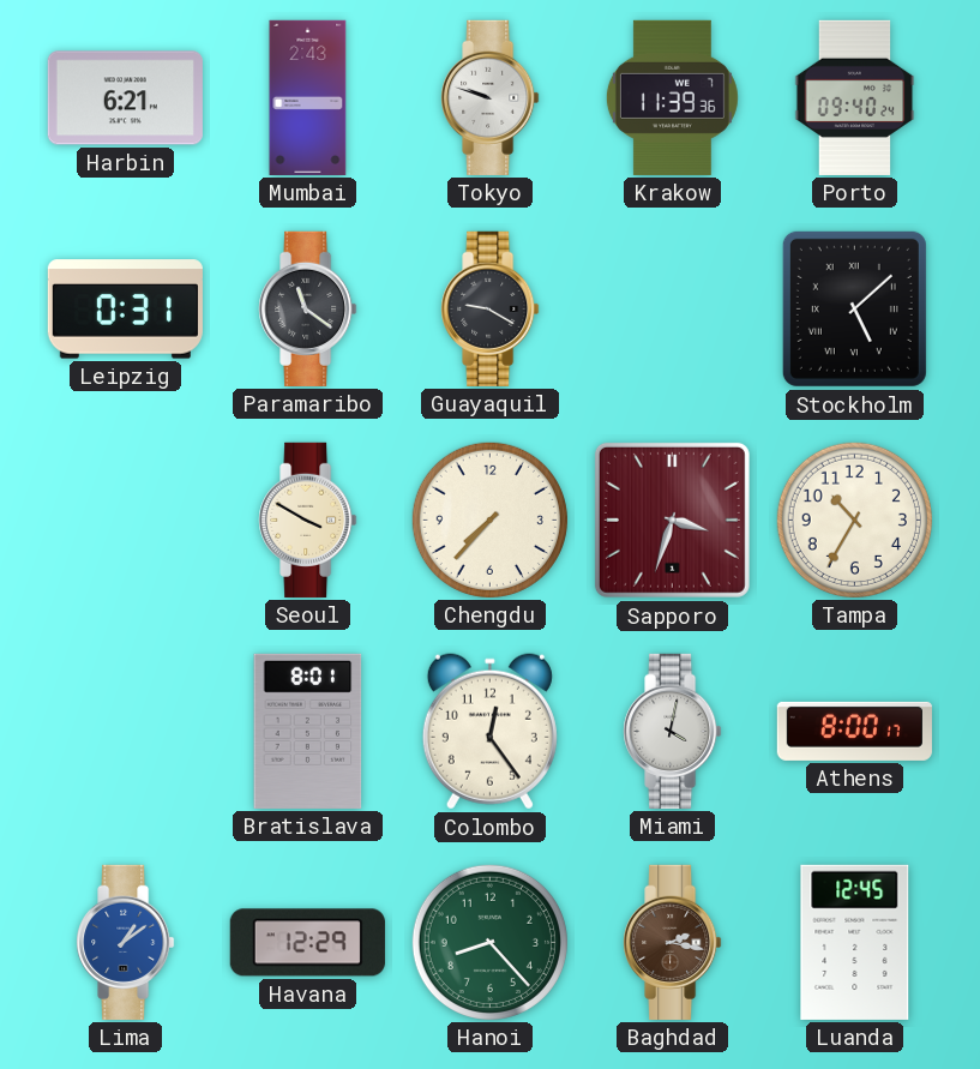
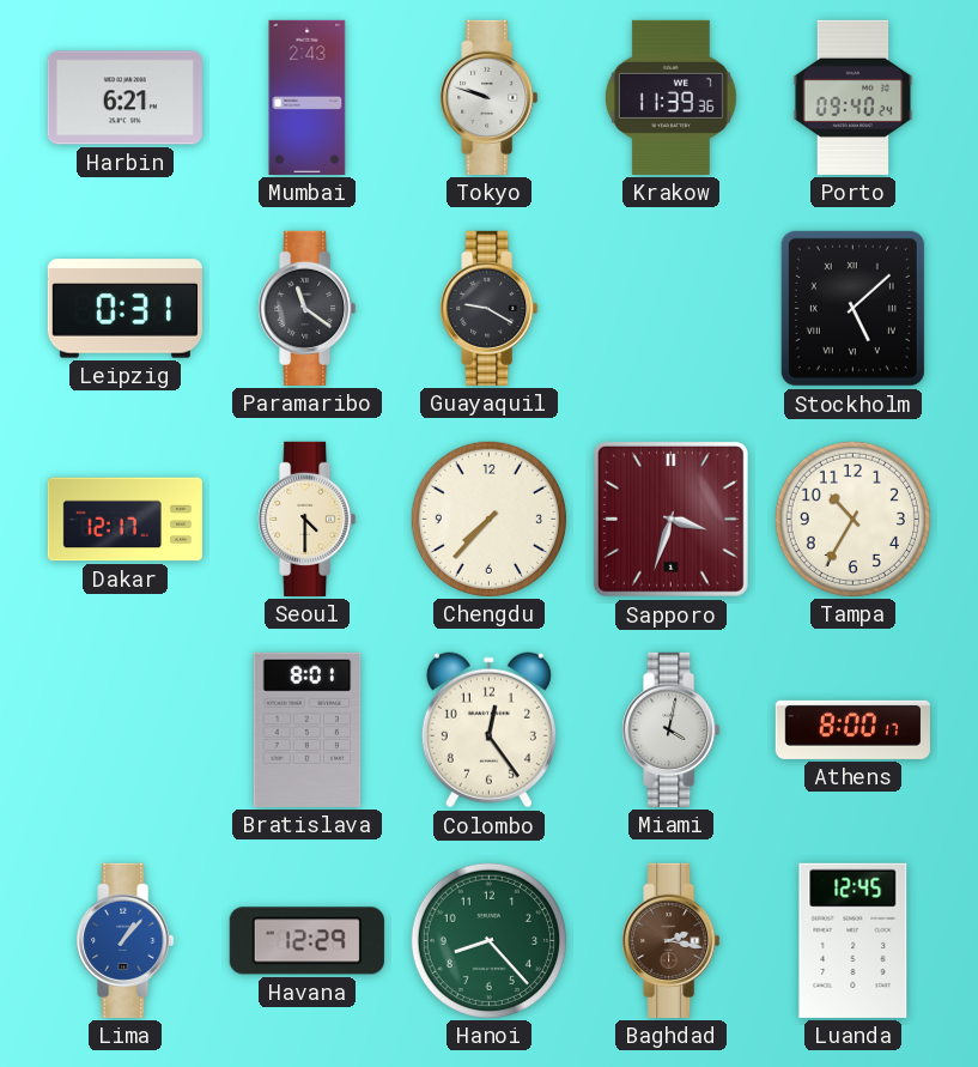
Dakar: none -> 12:17
Seoul: 3:50 -> 4:30
Lima: 1:09 -> 1:07
